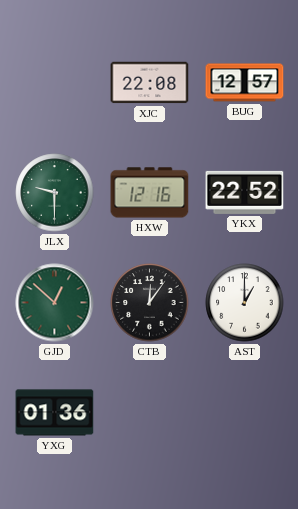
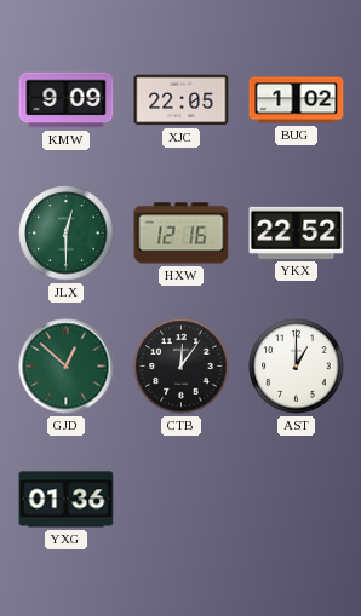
KMW: none -> 9:09
XJC: 22:08 -> 22:05
BUG: 12:57 -> 1:02
JLX: 9:30 -> 12:30
